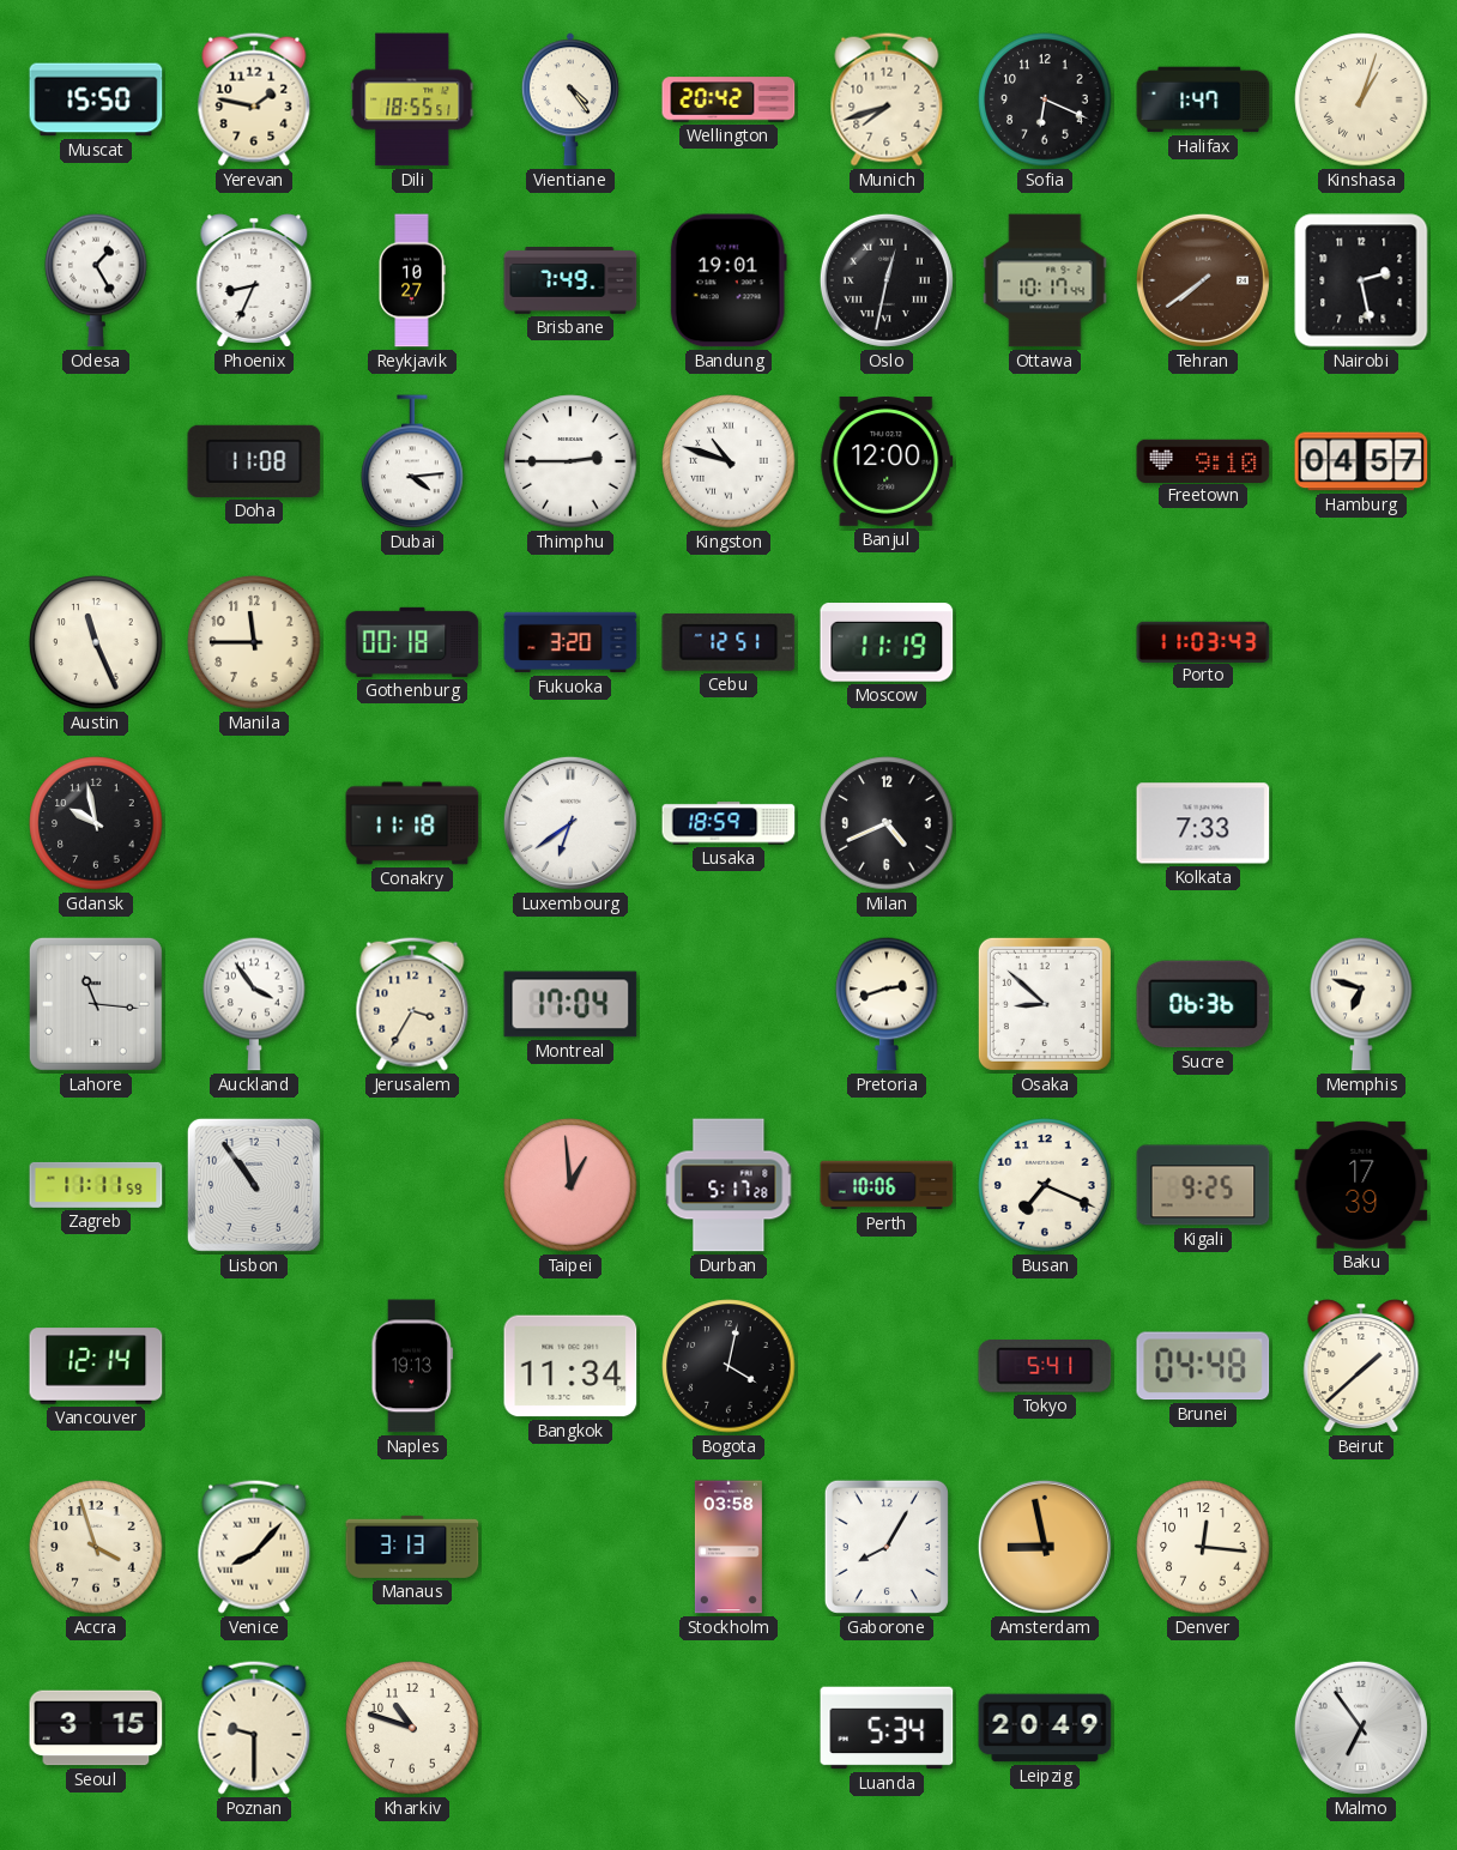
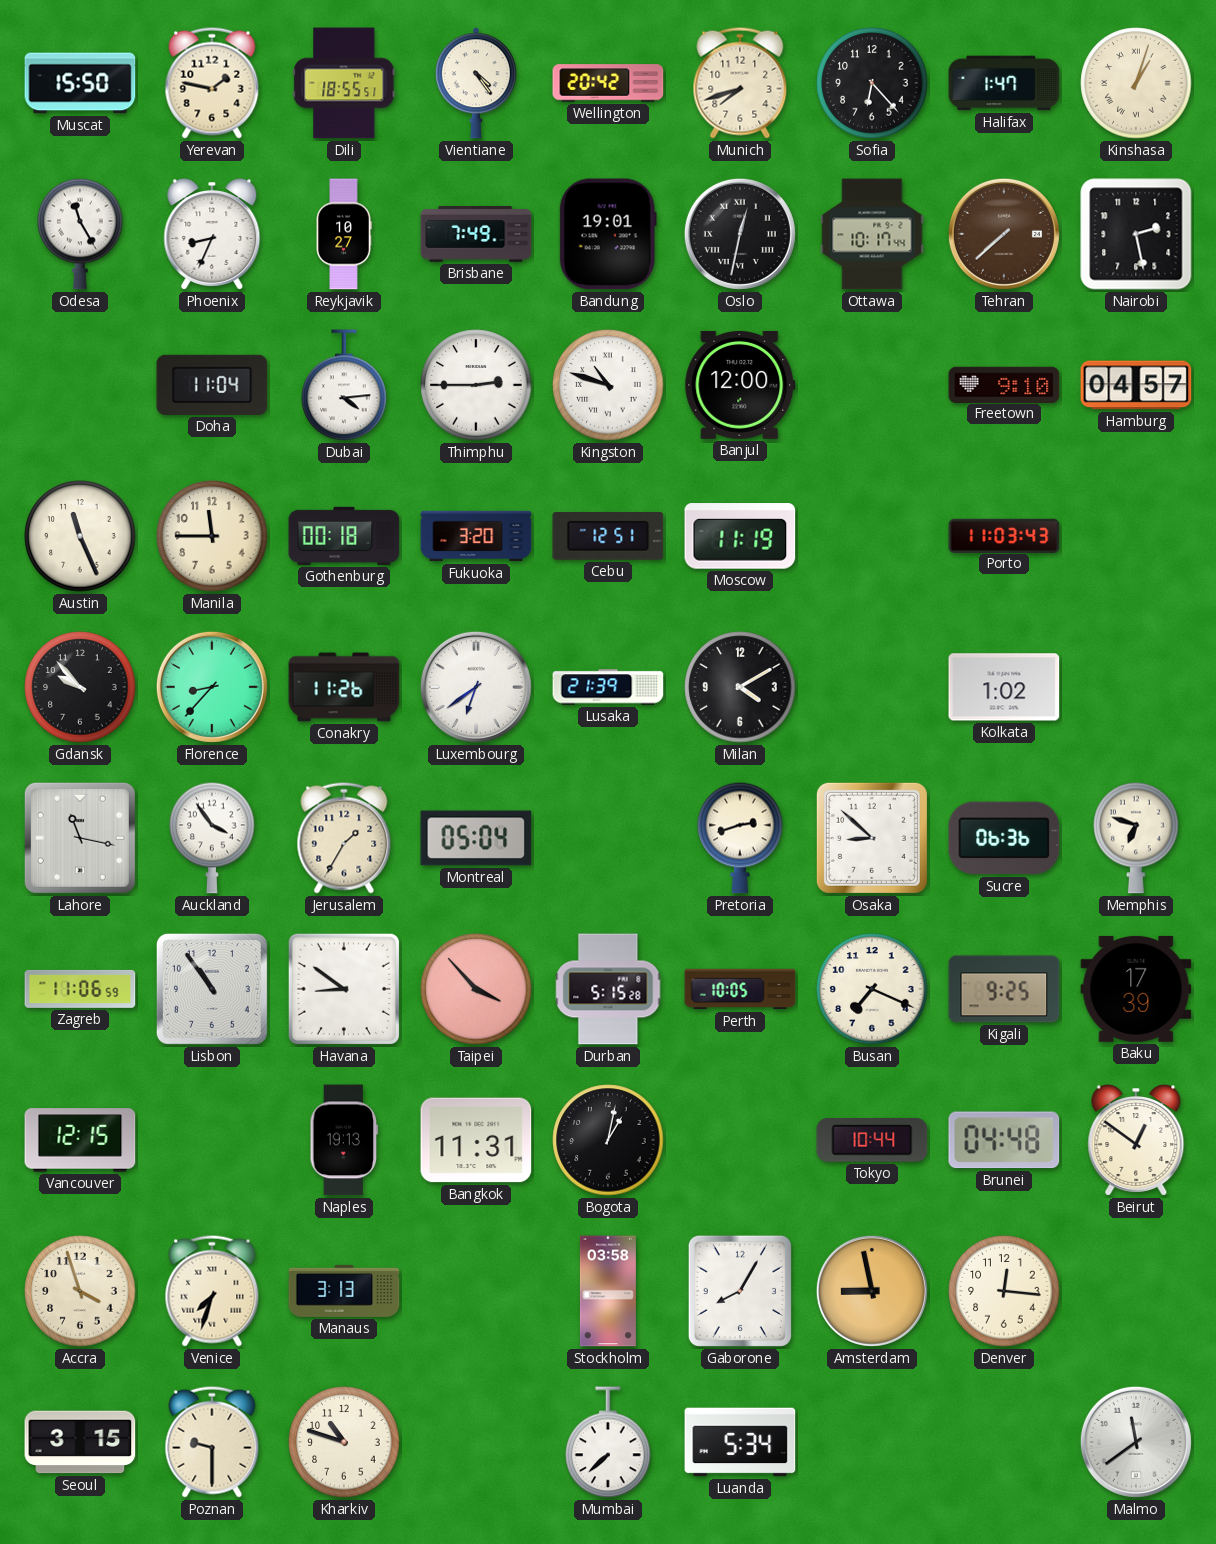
Sofia: 6:19 -> 6:23
Odesa: 1:25 -> 11:25
Tehran: 7:39 -> 7:38
Doha: 11:08 -> 11:04
Gdansk: 9:58 -> 9:53
Florence: none -> 8:37
Conakry: 11:18 -> 11:26
Lusaka: 18:59 -> 21:39
Milan: 4:41 -> 4:10
Kolkata: 7:33 -> 1:02
Lahore: 11:16 -> 11:17
Jerusalem: 3:35 -> 1:35
Montreal: 17:04 -> 05:04
Zagreb: 11:11 -> 11:06
Havana: none -> 8:51
Taipei: 12:59 -> 3:53
Durban: 5:17 -> 5:15
Perth: 10:06 -> 10:05
Vancouver: 12:14 -> 12:15
Bangkok: 11:34 -> 11:31
Bogota: 4:02 -> 1:02
Tokyo: 5:41 -> 10:44
Beirut: 1:38 -> 12:51
Venice: 8:07 -> 7:33
Mumbai: none -> 7:38
Leipzig: 20:49 -> none
Malmo: 6:54 -> 11:39
